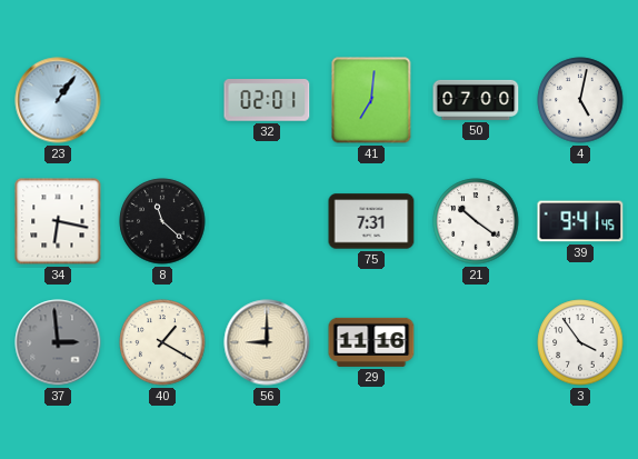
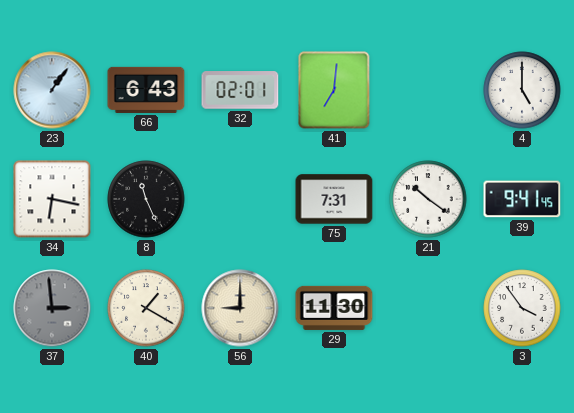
66: none -> 6:43
50: 07:00 -> none
4: 5:02 -> 5:00
8: 11:22 -> 11:26
29: 11:16 -> 11:30
